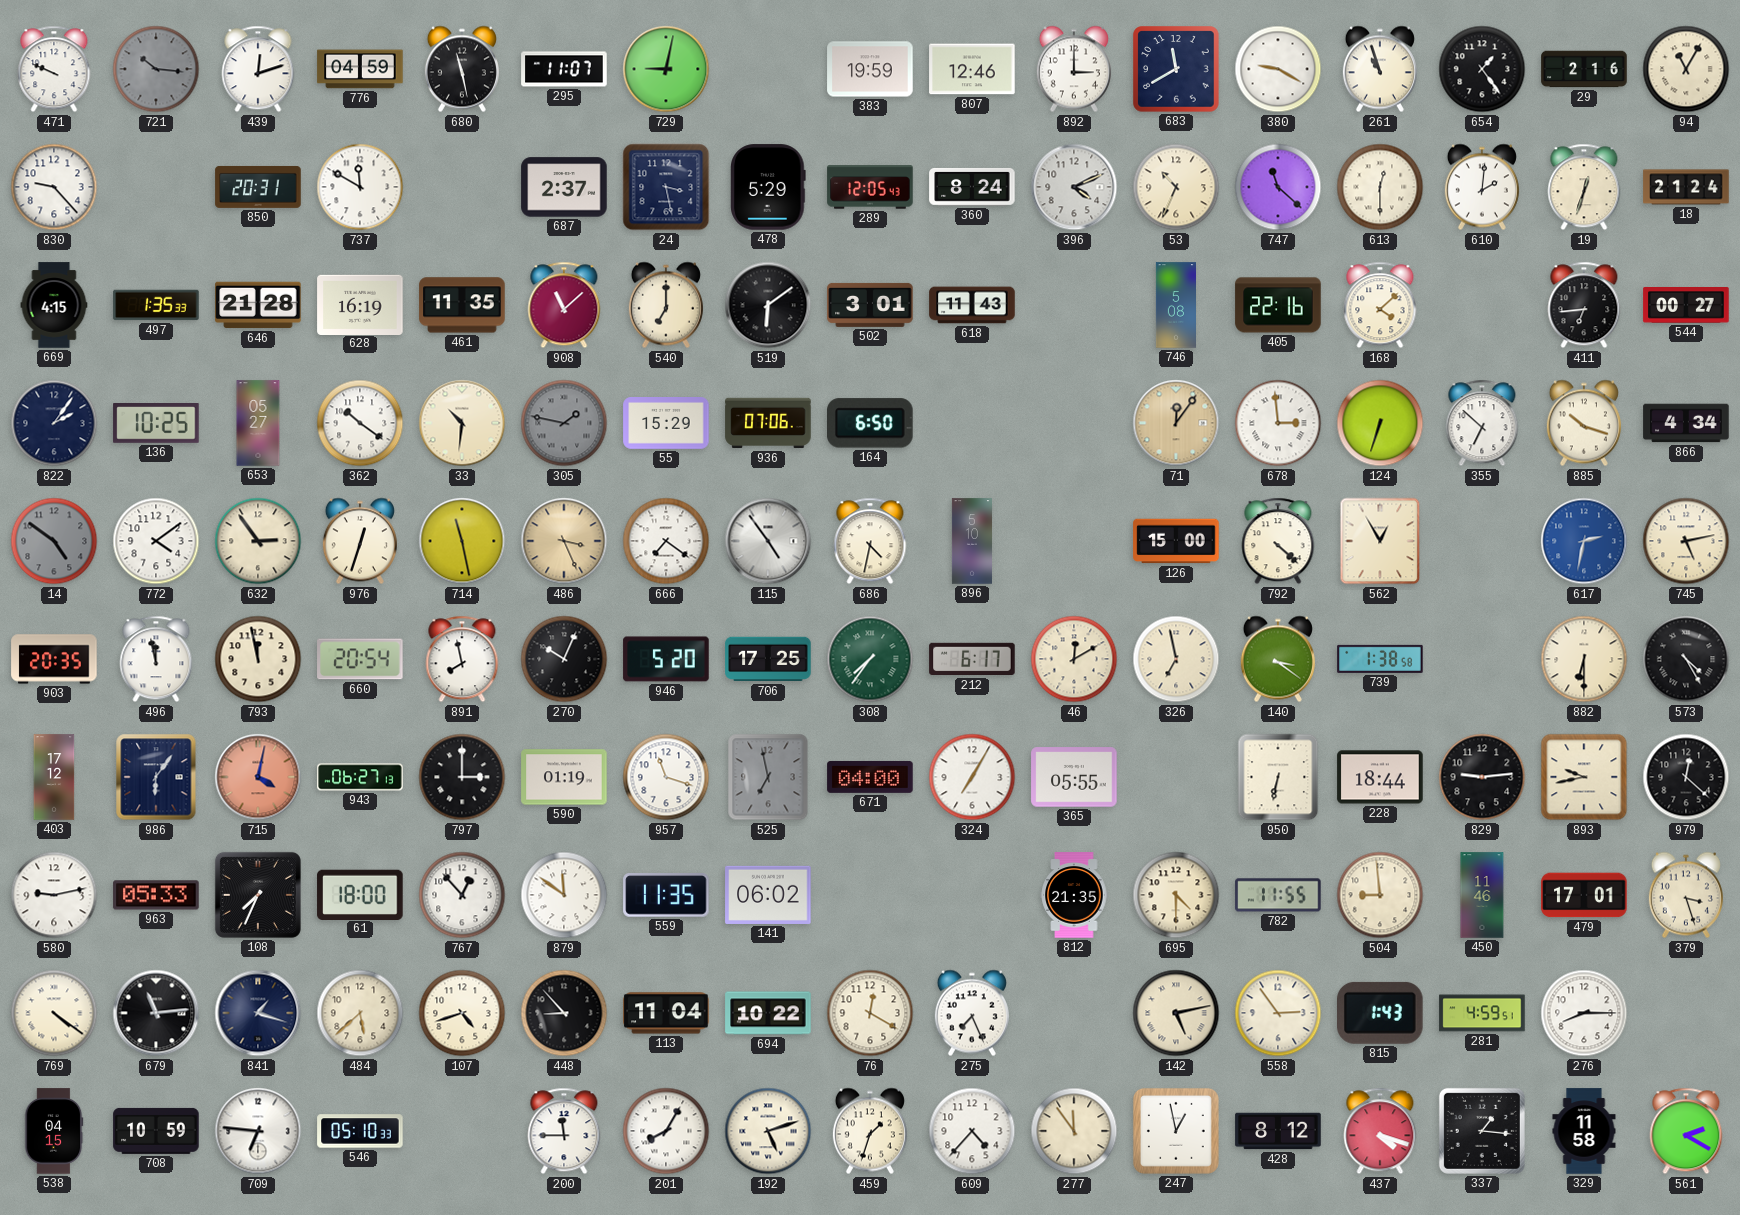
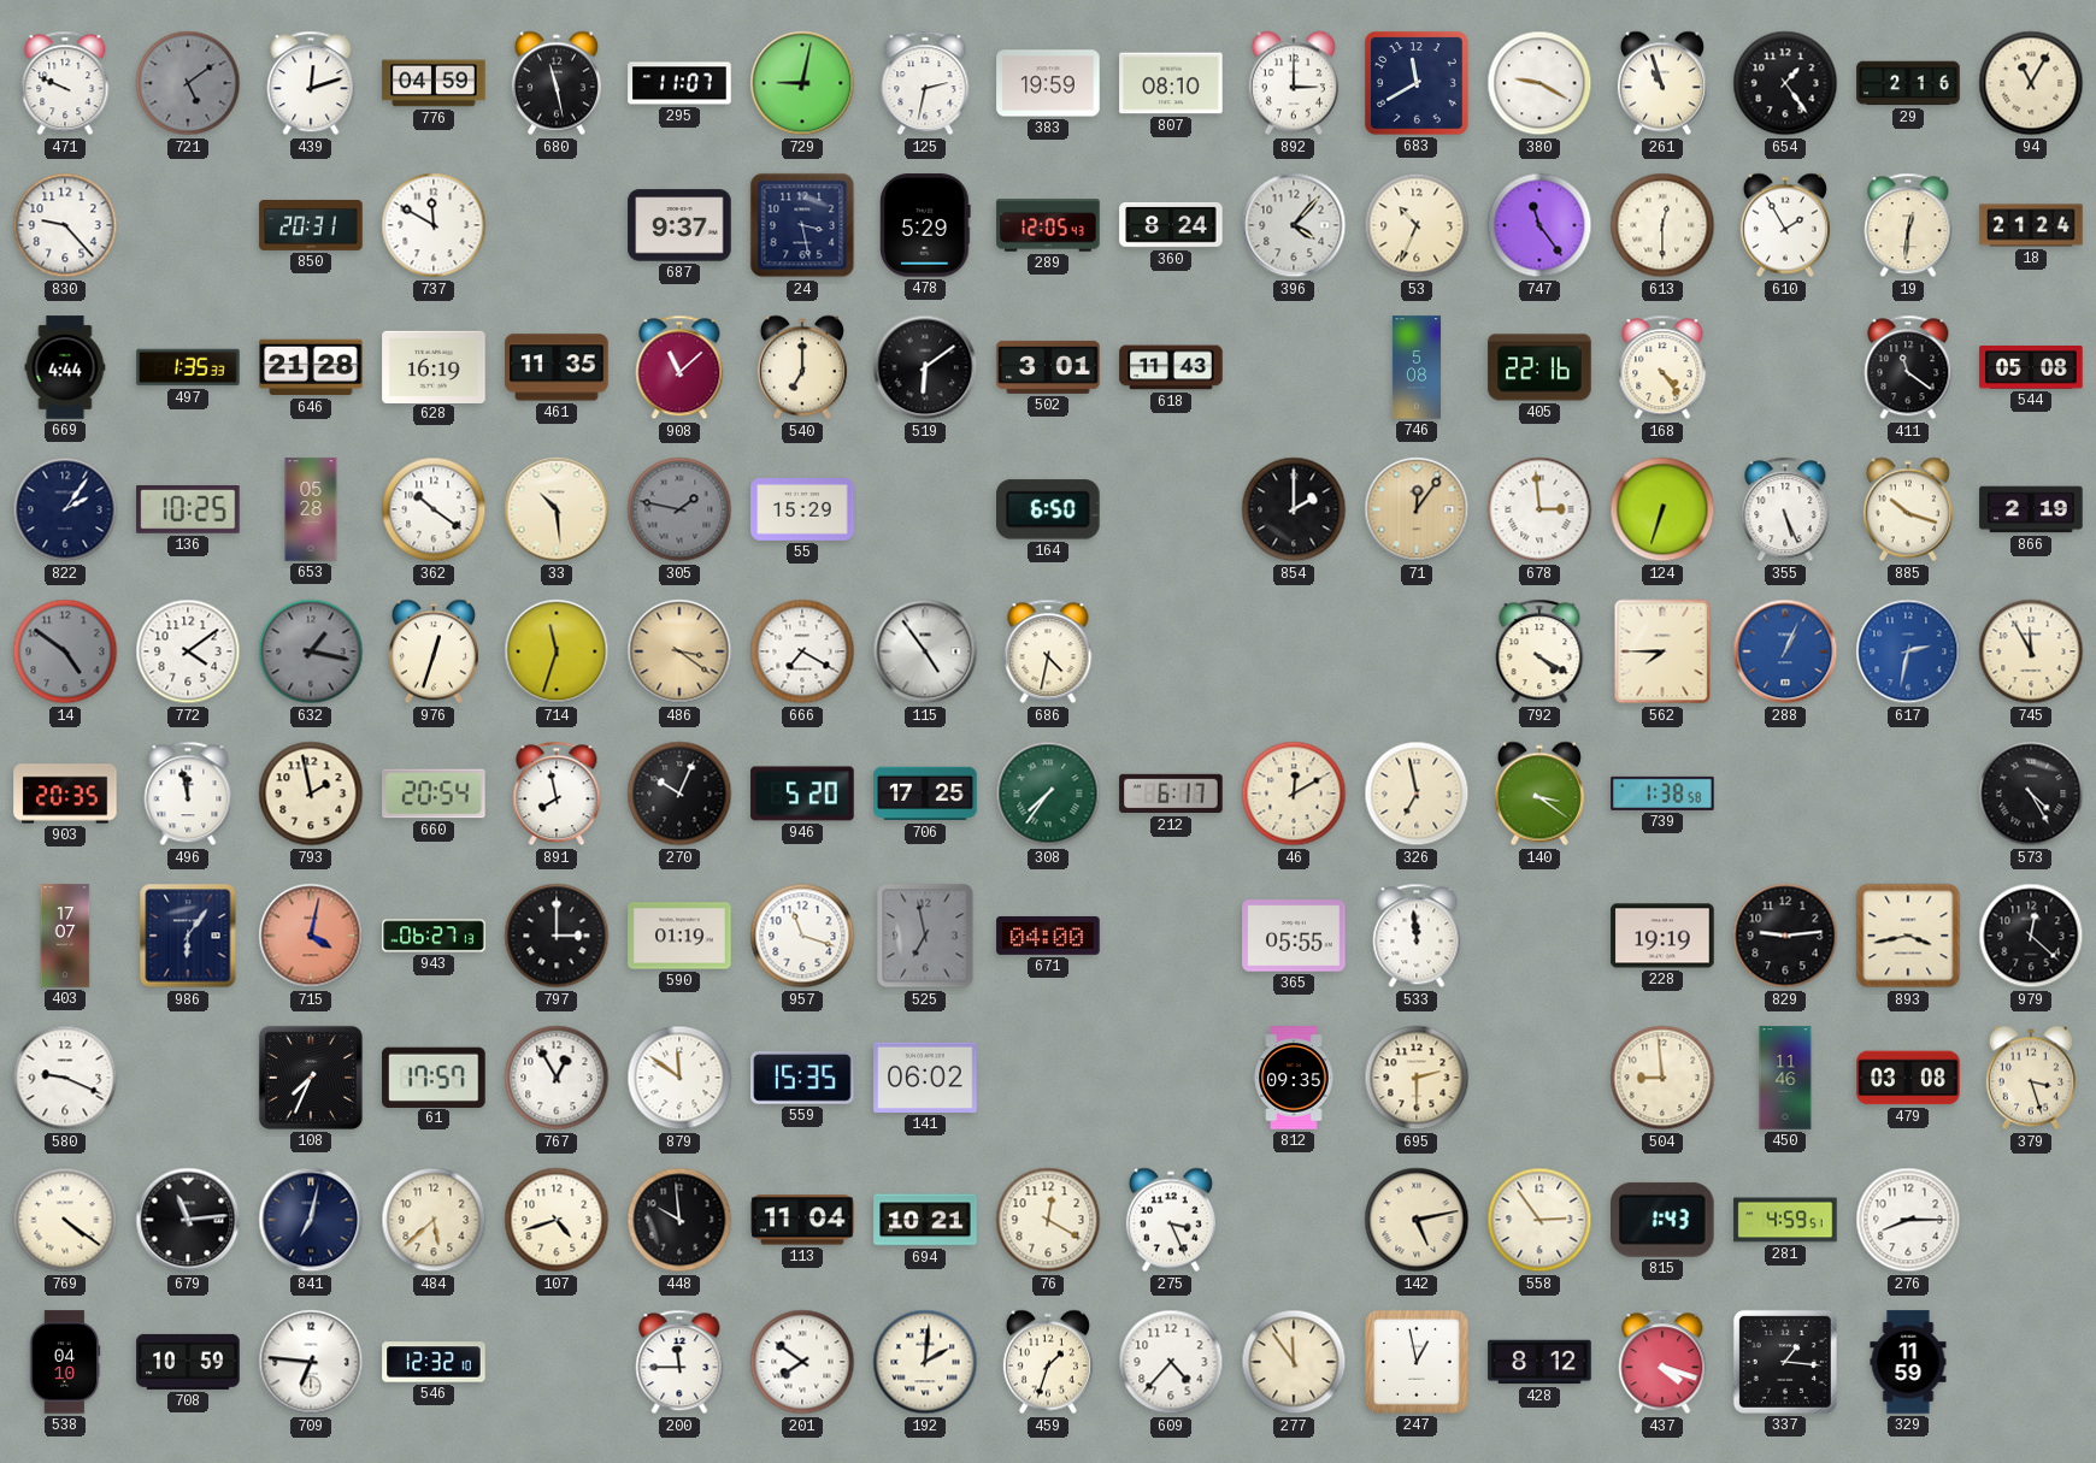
721: 10:16 -> 5:09
125: none -> 2:32
807: 12:46 -> 08:10
687: 2:37 -> 9:37
396: 4:11 -> 4:07
747: 11:22 -> 11:24
610: 2:01 -> 1:55
19: 12:33 -> 12:31
669: 4:15 -> 4:44
168: 4:08 -> 4:24
411: 6:44 -> 11:21
544: 00:27 -> 05:08
653: 05:27 -> 05:28
33: 10:31 -> 10:29
936: 07:06 -> none
854: none -> 2:00
355: 6:52 -> 5:26
866: 4:34 -> 2:19
632: 2:54 -> 1:17
632 dial: cream -> grey
714: 11:28 -> 11:33
486: 3:26 -> 3:21
666: 7:21 -> 7:20
896: 5:10 -> none
126: 15:00 -> none
792: 4:22 -> 4:20
562: 12:55 -> 7:45
288: none -> 1:04
745: 5:13 -> 11:55
793: 11:58 -> 1:58
882: 6:30 -> none
403: 17:12 -> 17:07
324: 7:05 -> none
533: none -> 11:59
950: 6:32 -> none
228: 18:44 -> 19:19
893: 9:43 -> 3:43
580: 9:13 -> 9:19
963: 05:33 -> none
61: 18:00 -> 17:57
767: 12:53 -> 12:55
559: 11:35 -> 15:35
812: 21:35 -> 09:35
695: 4:30 -> 2:30
782: 11:55 -> none
479: 17:01 -> 03:08
841: 1:18 -> 7:02
448: 8:53 -> 9:59
694: 10:22 -> 10:21
275: 7:26 -> 3:26
538: 04:15 -> 04:10
546: 05:10 -> 12:32
201: 8:05 -> 7:51
192: 5:12 -> 2:01
329: 11:58 -> 11:59
561: 2:20 -> none
